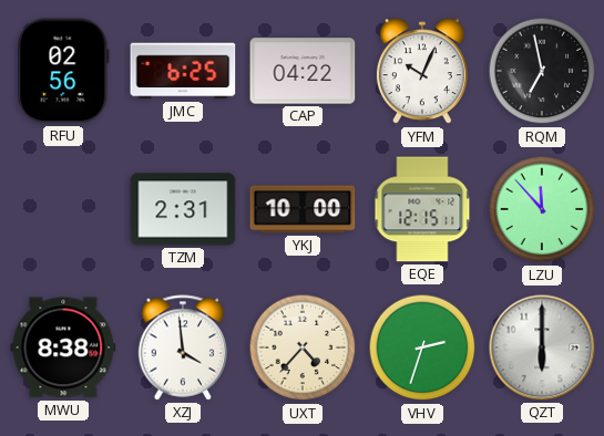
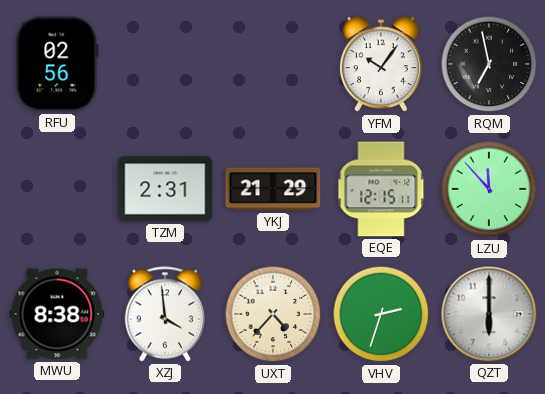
JMC: 6:25 -> none
CAP: 04:22 -> none
YFM: 10:04 -> 10:06
YKJ: 10:00 -> 21:29
